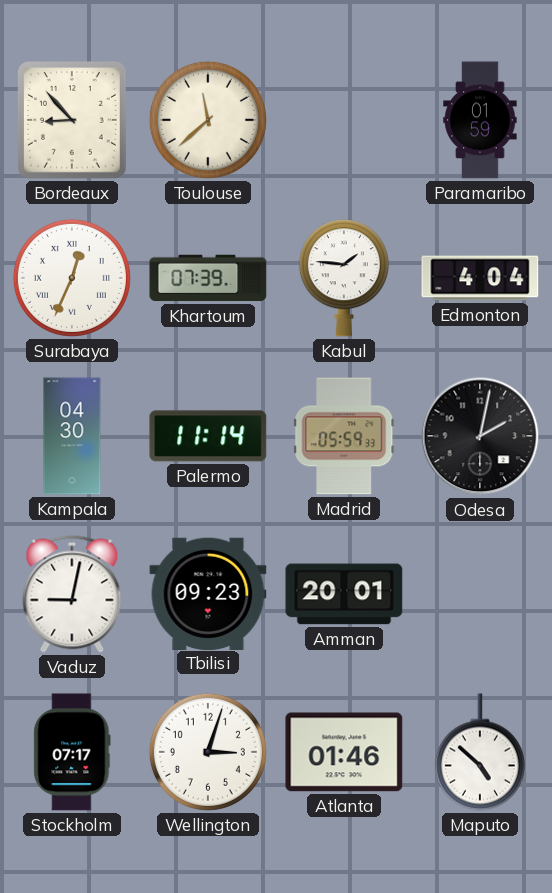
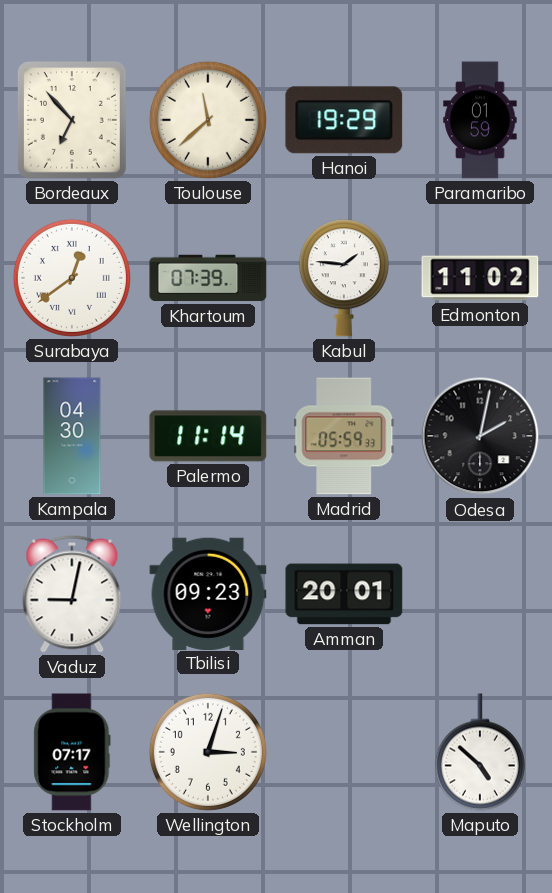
Bordeaux: 8:53 -> 6:53
Hanoi: none -> 19:29
Surabaya: 12:34 -> 12:39
Edmonton: 4:04 -> 11:02
Atlanta: 01:46 -> none
